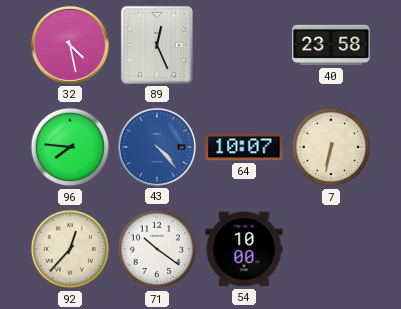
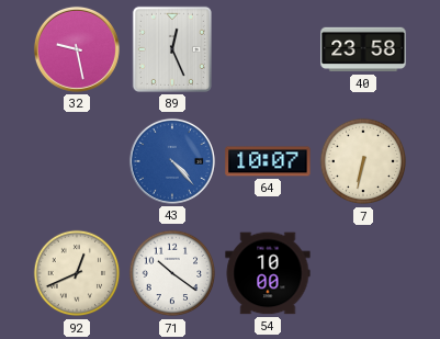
32: 4:28 -> 9:28
96: 7:46 -> none
92: 12:37 -> 12:41
